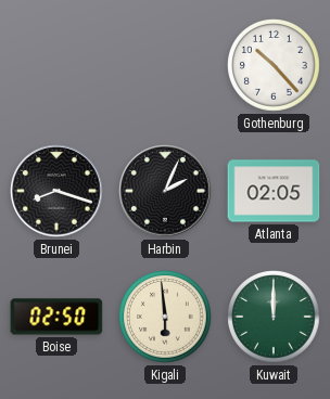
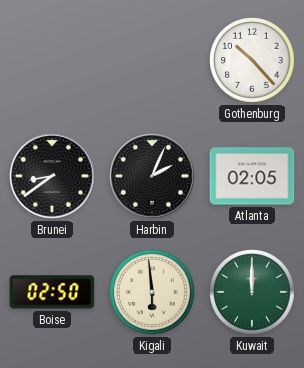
Brunei: 8:18 -> 8:39
